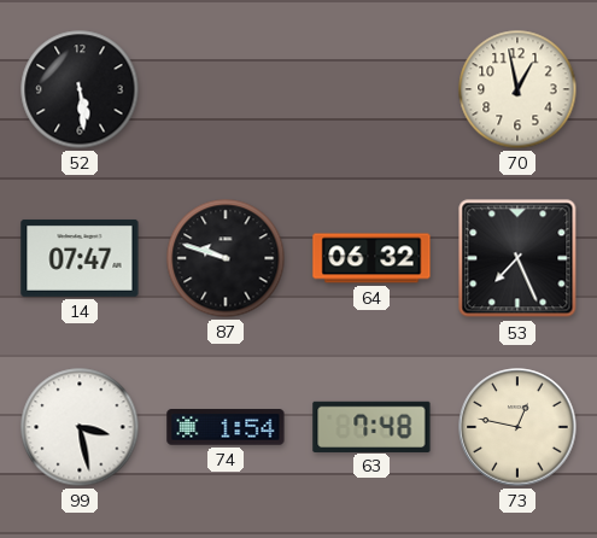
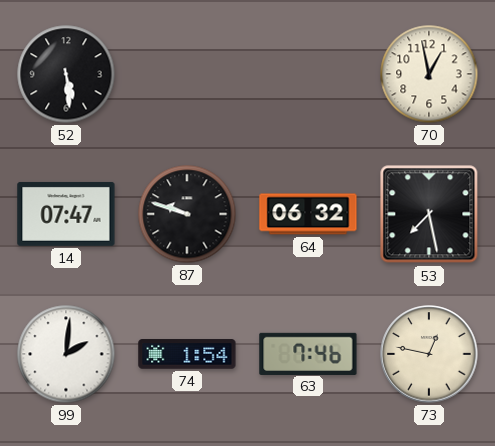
53: 7:26 -> 7:28
99: 3:28 -> 2:01
63: 7:48 -> 7:46
